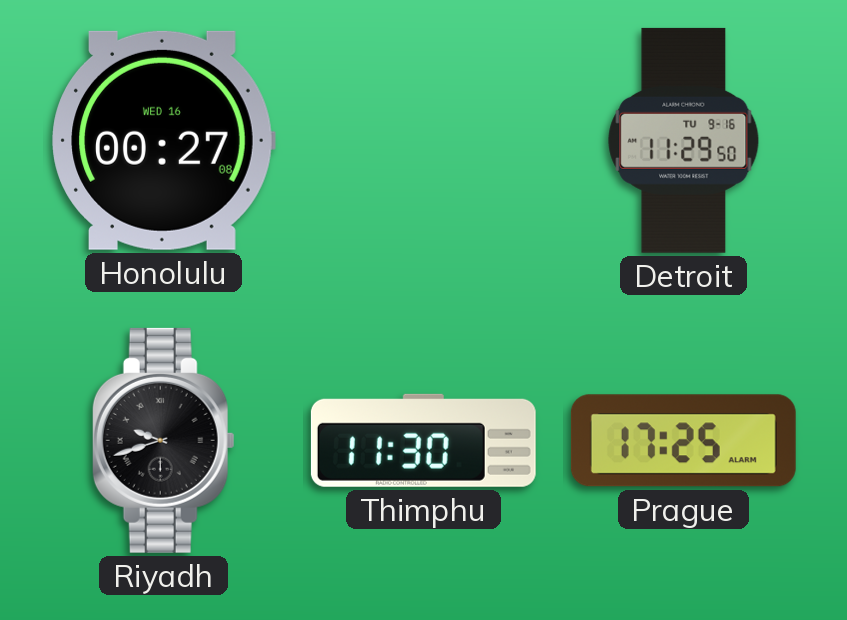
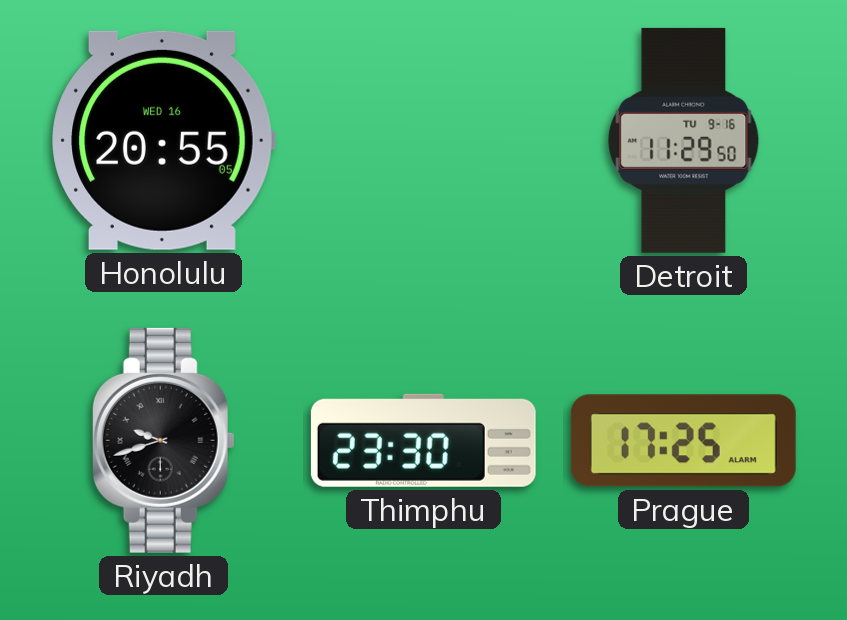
Honolulu: 00:27 -> 20:55
Thimphu: 11:30 -> 23:30
